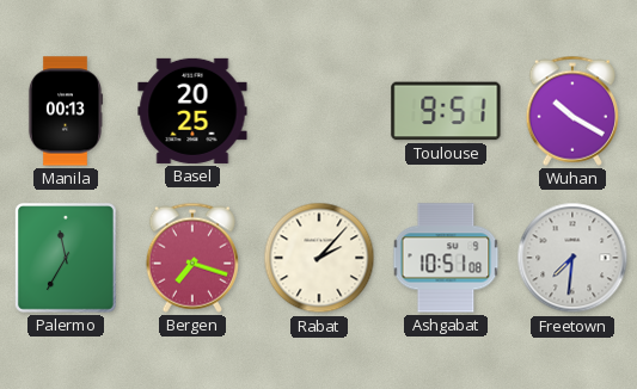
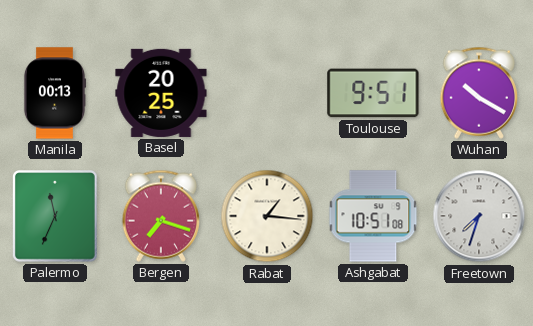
Palermo: 11:35 -> 11:34
Rabat: 2:07 -> 1:16
Freetown: 7:31 -> 7:33
